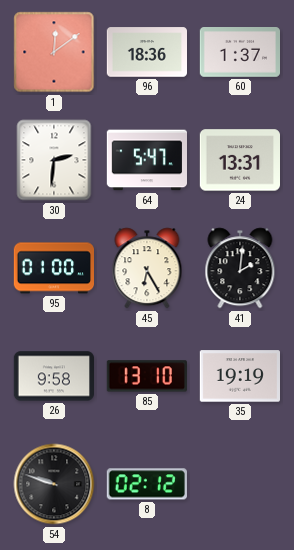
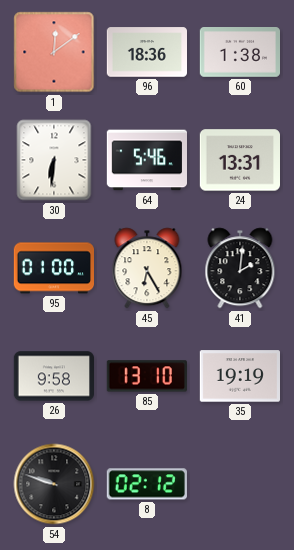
60: 1:37 -> 1:38
30: 2:31 -> 6:31
64: 5:47 -> 5:46
